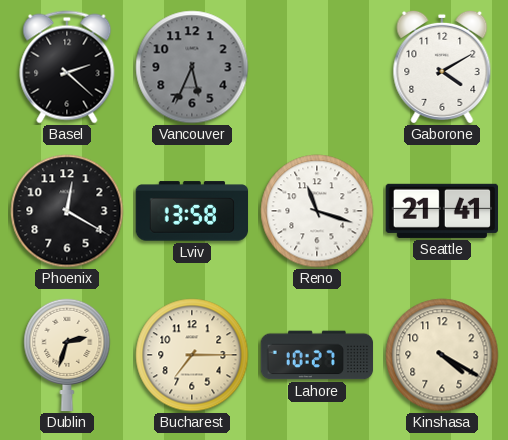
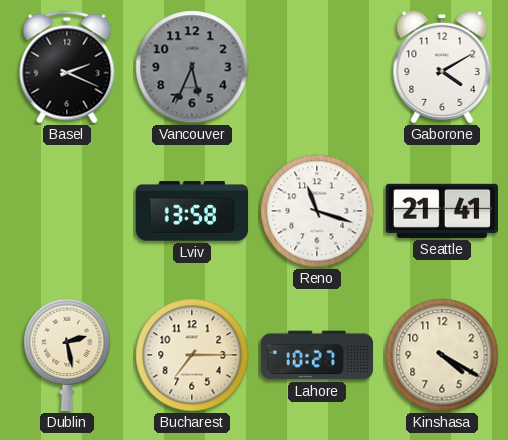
Basel: 2:22 -> 2:19
Phoenix: 12:20 -> none
Dublin: 2:33 -> 2:28
